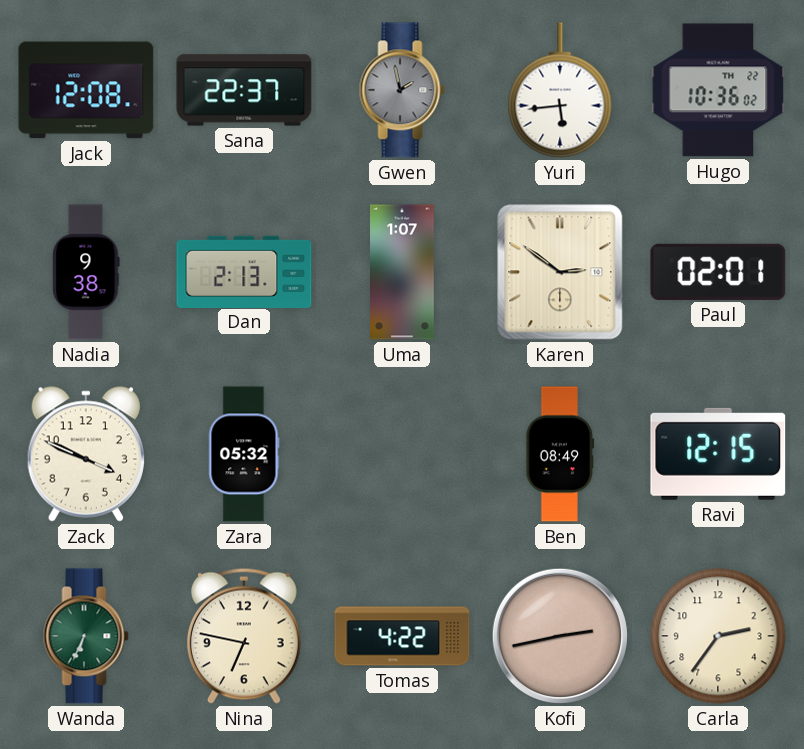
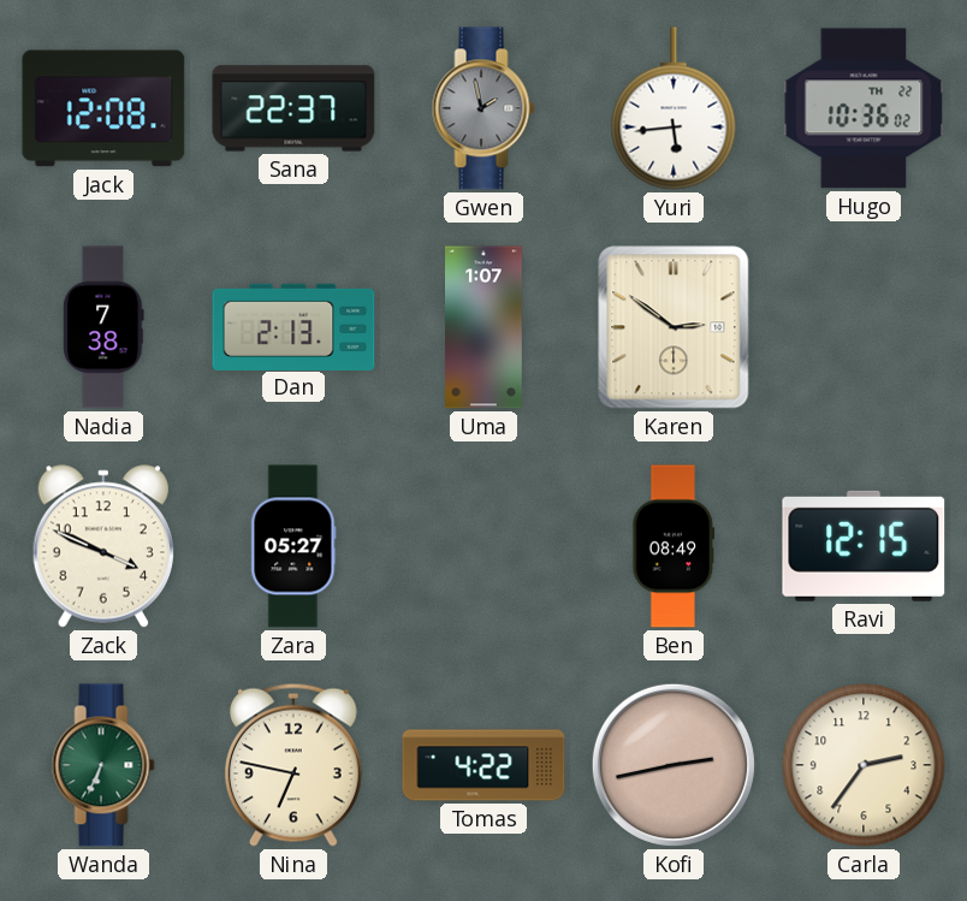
Nadia: 9:38 -> 7:38
Paul: 02:01 -> none
Zara: 05:32 -> 05:27
